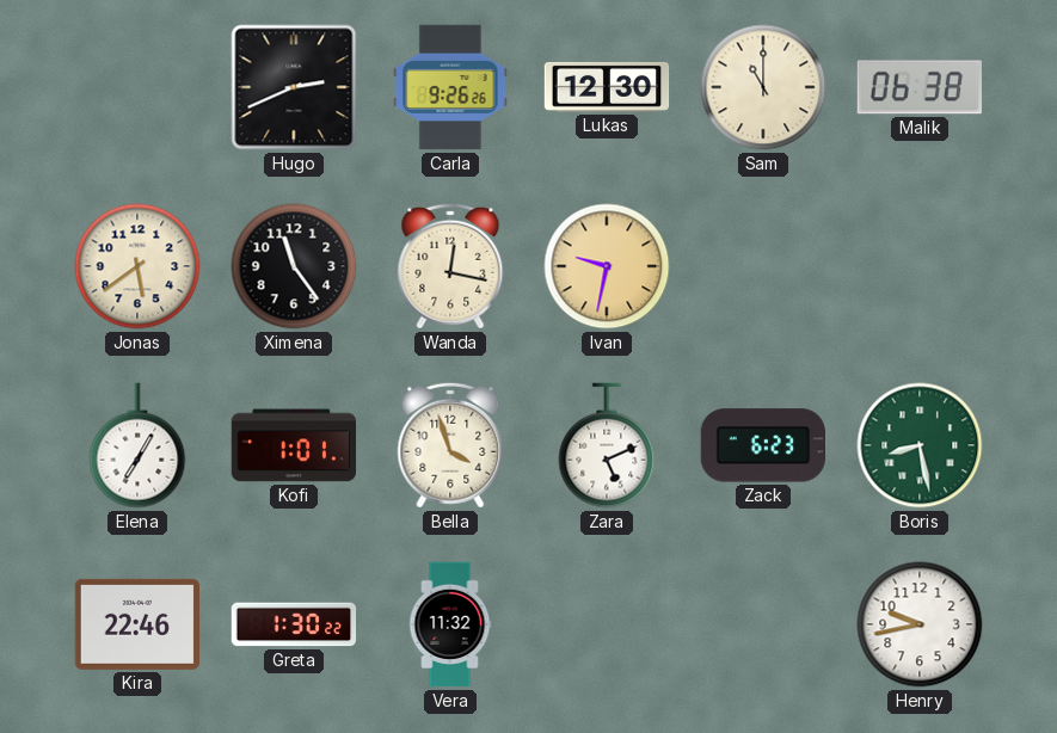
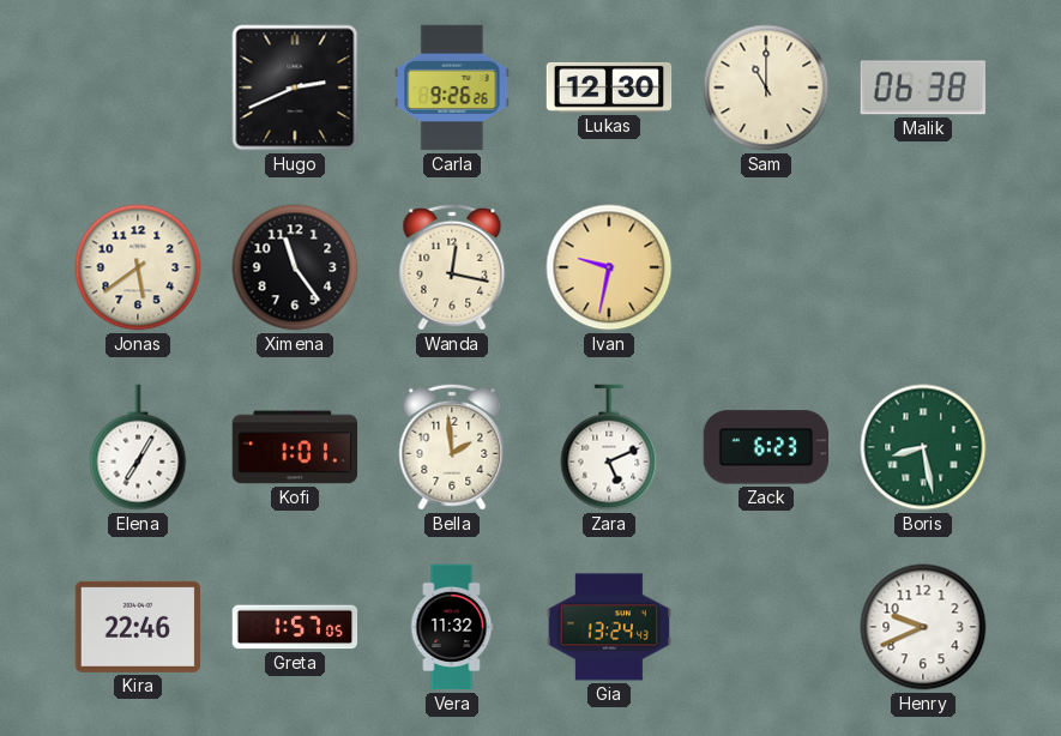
Bella: 3:57 -> 1:59
Greta: 1:30 -> 1:57
Gia: none -> 13:24
Henry: 9:43 -> 9:41
